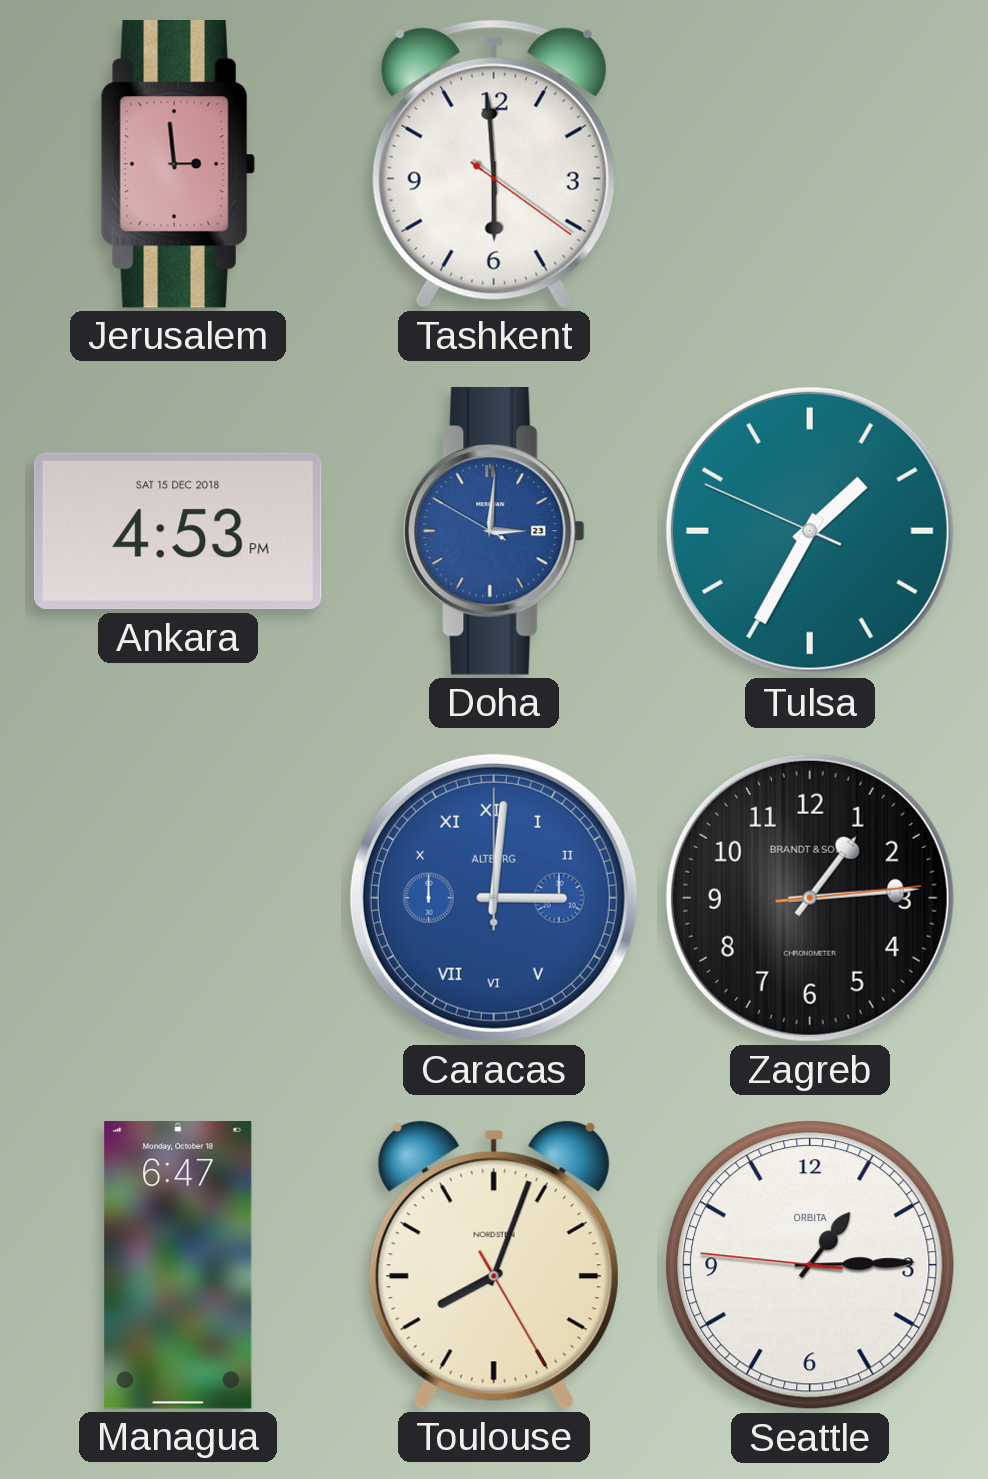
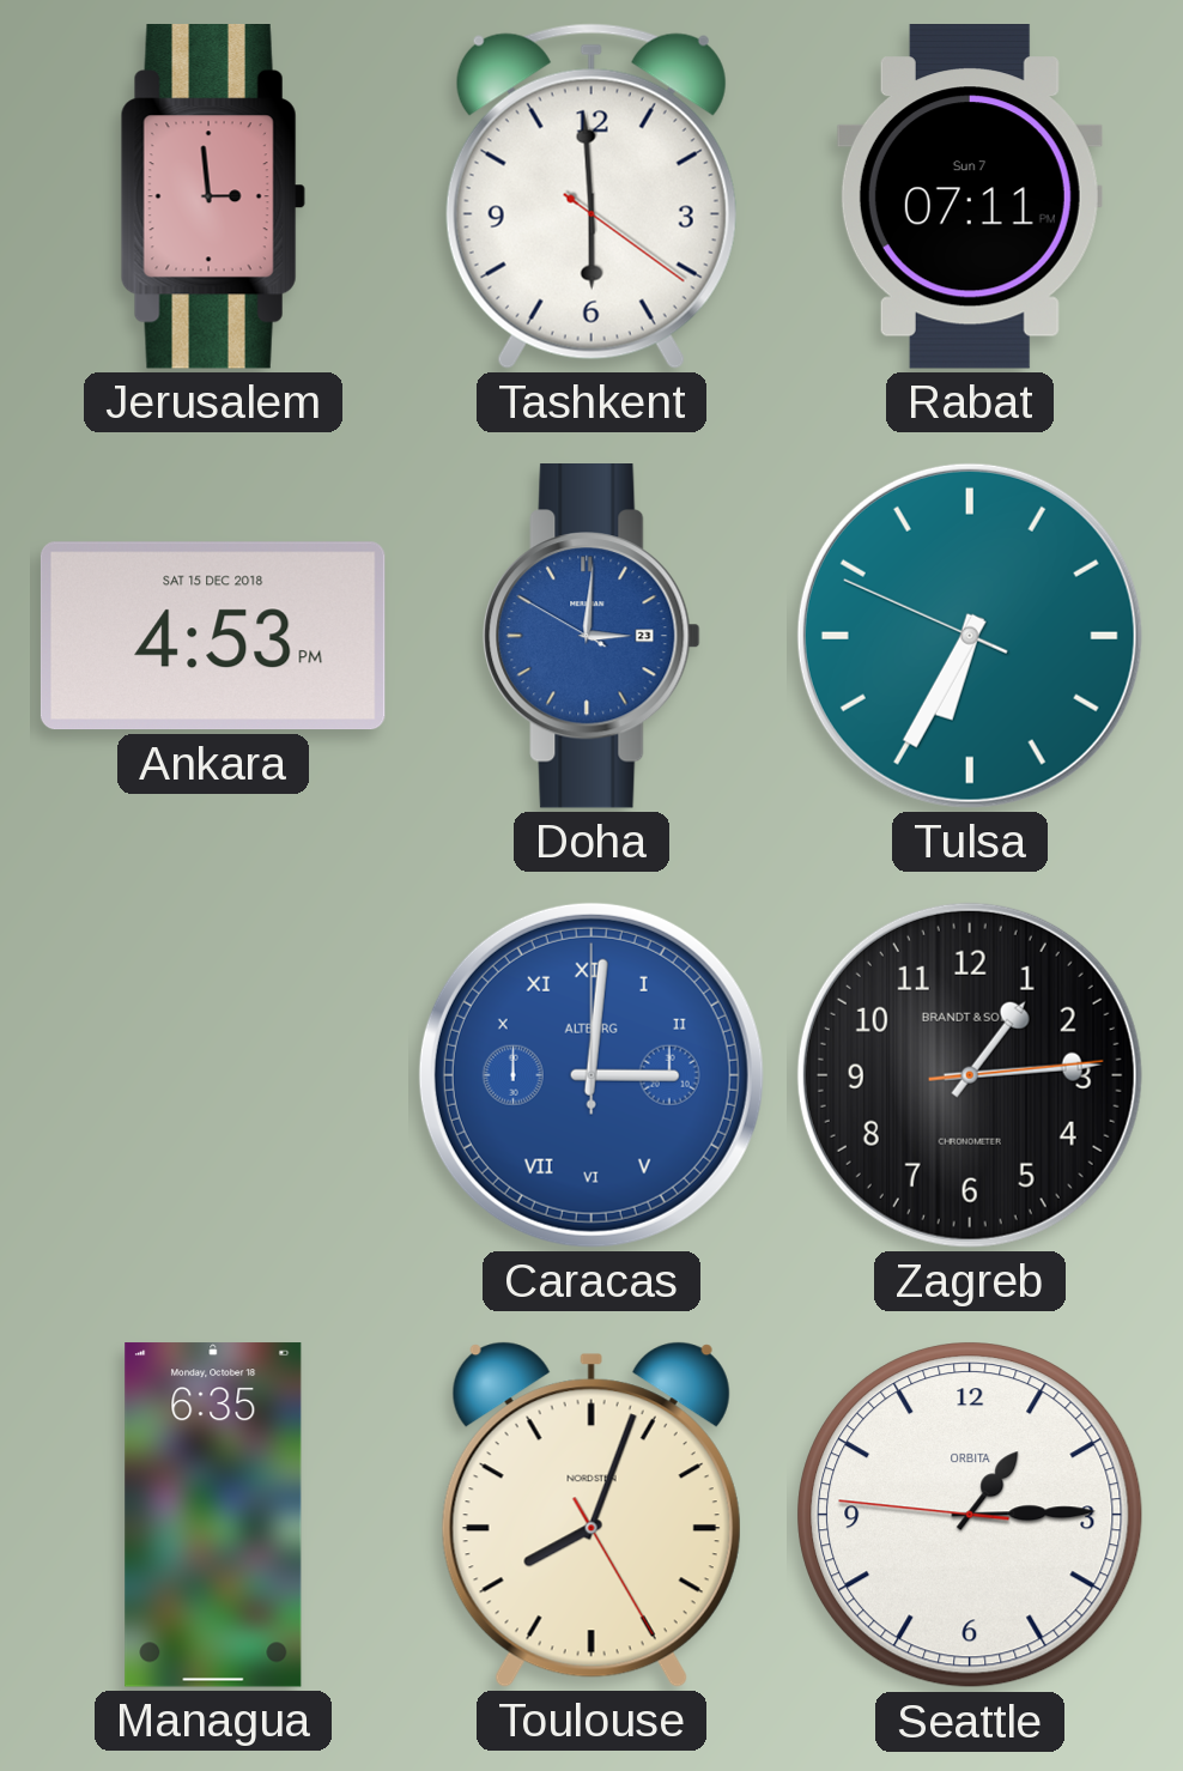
Rabat: none -> 07:11
Tulsa: 1:34 -> 6:34
Managua: 6:47 -> 6:35
